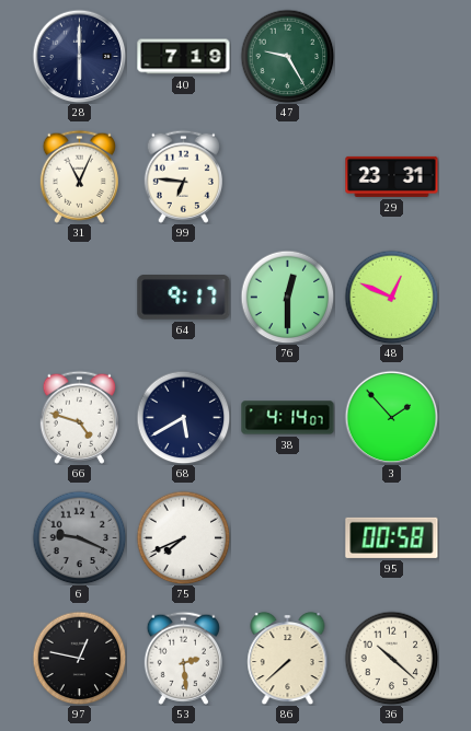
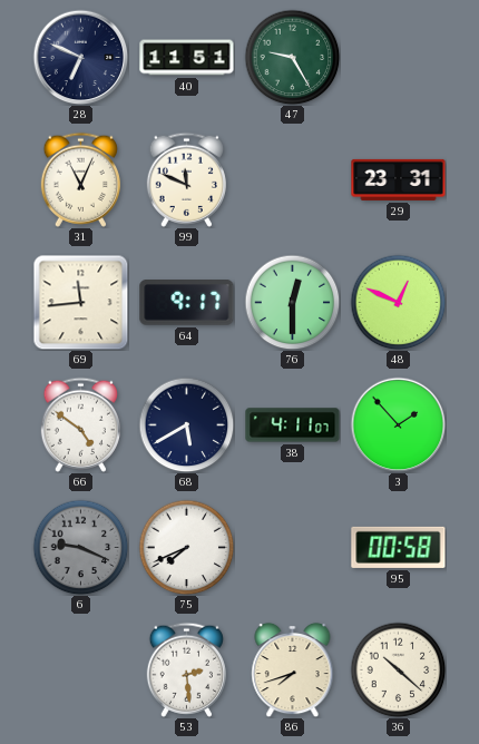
28: 6:00 -> 6:49
40: 7:19 -> 11:51
99: 6:46 -> 11:49
69: none -> 11:44
66: 4:48 -> 4:51
38: 4:14 -> 4:11
97: 12:47 -> none
86: 7:38 -> 7:42
